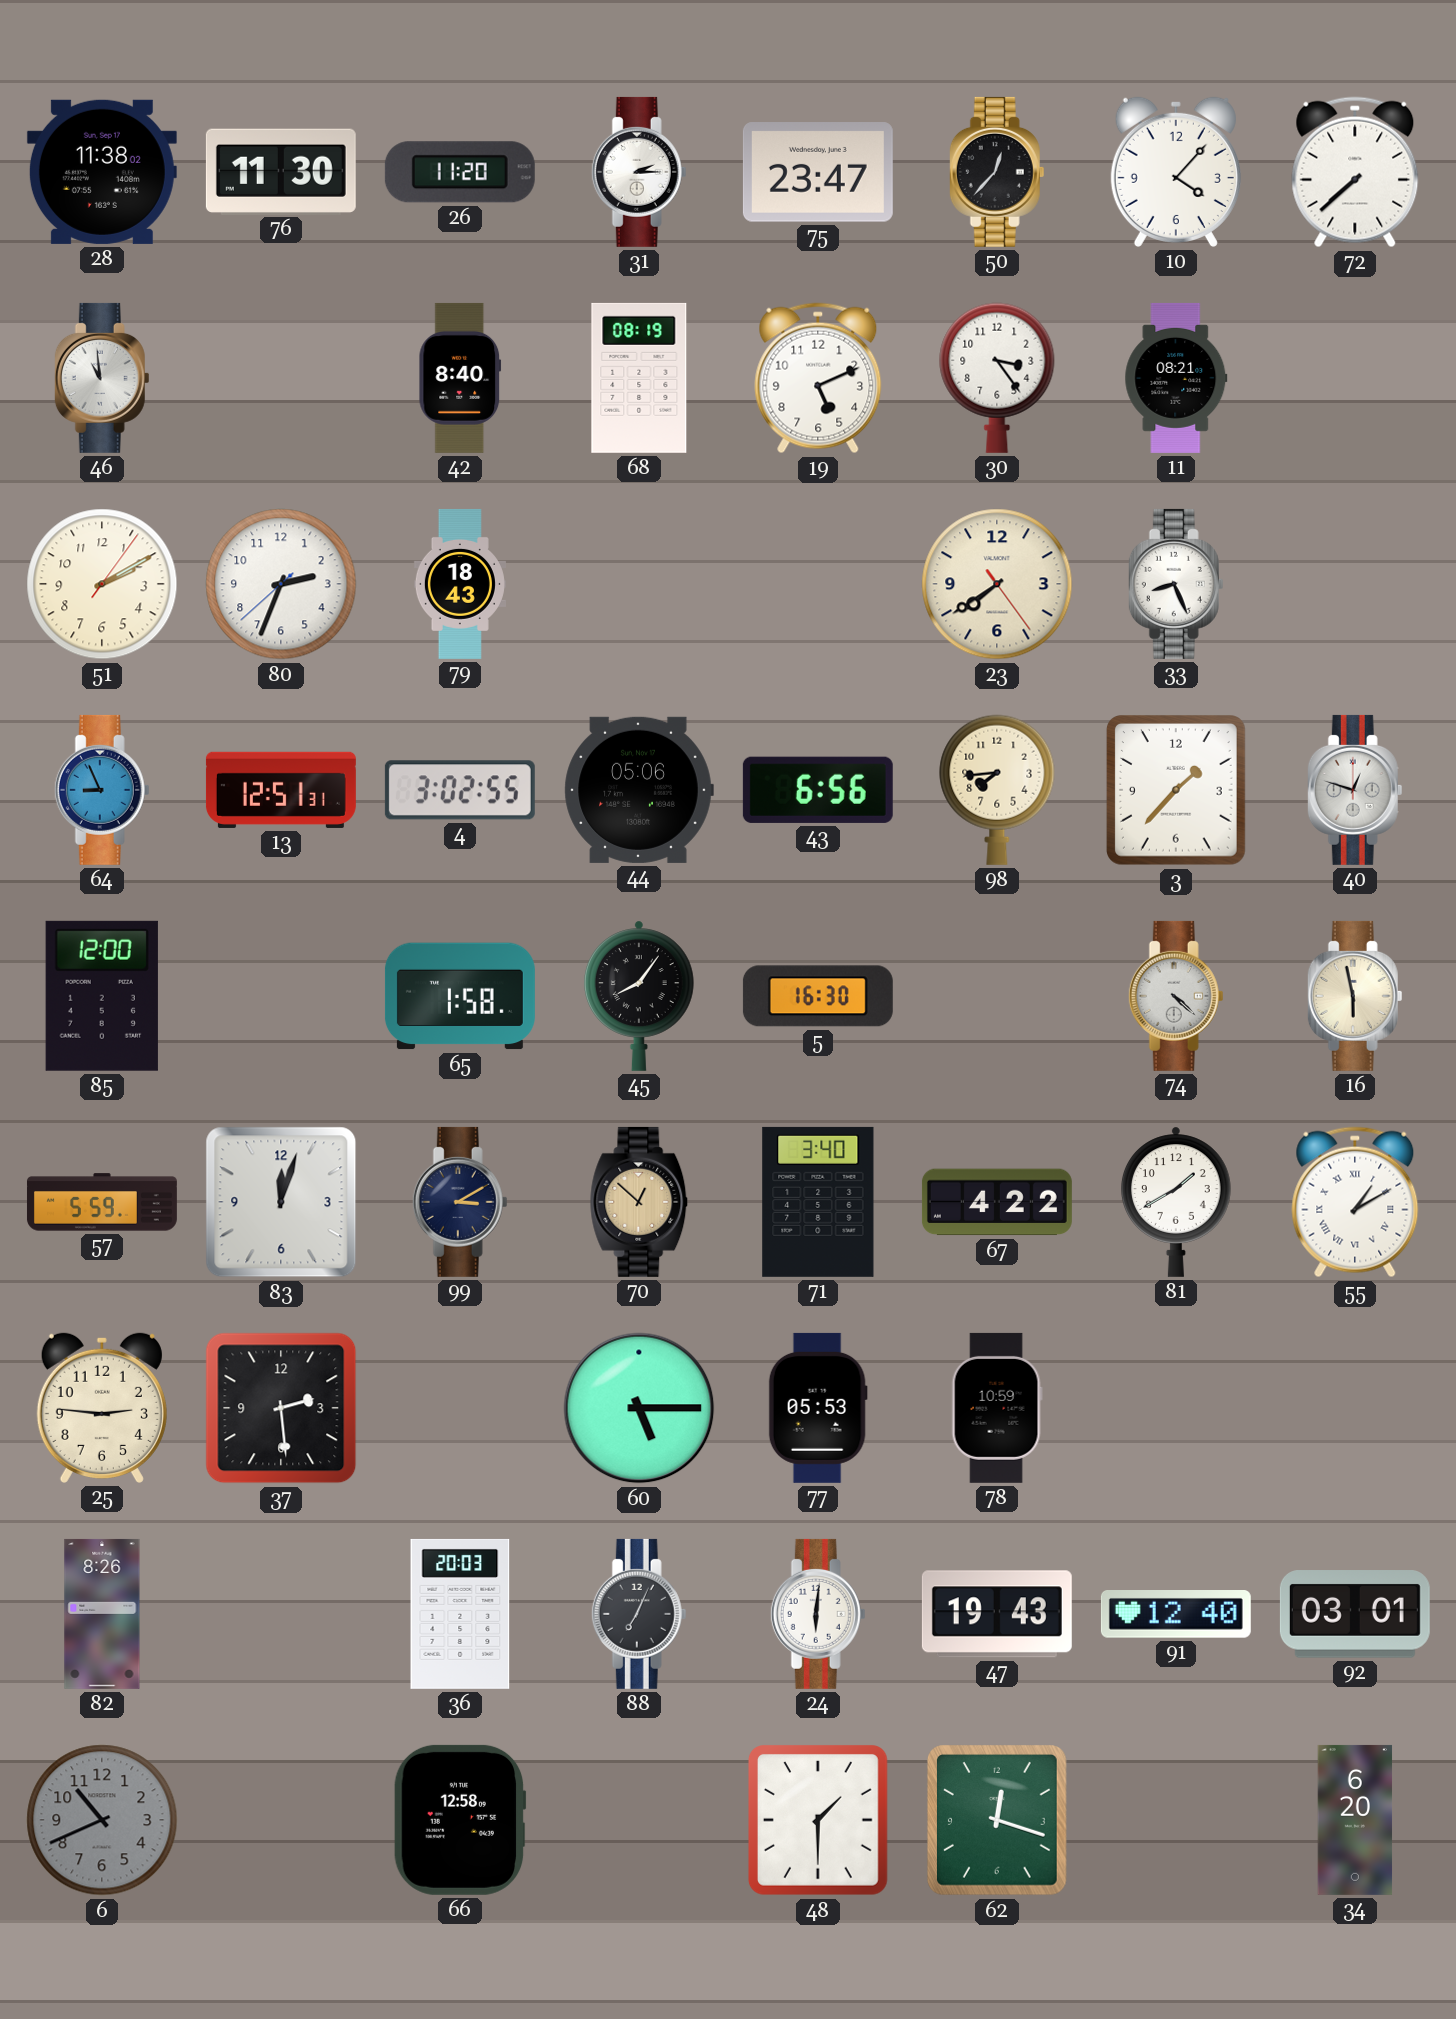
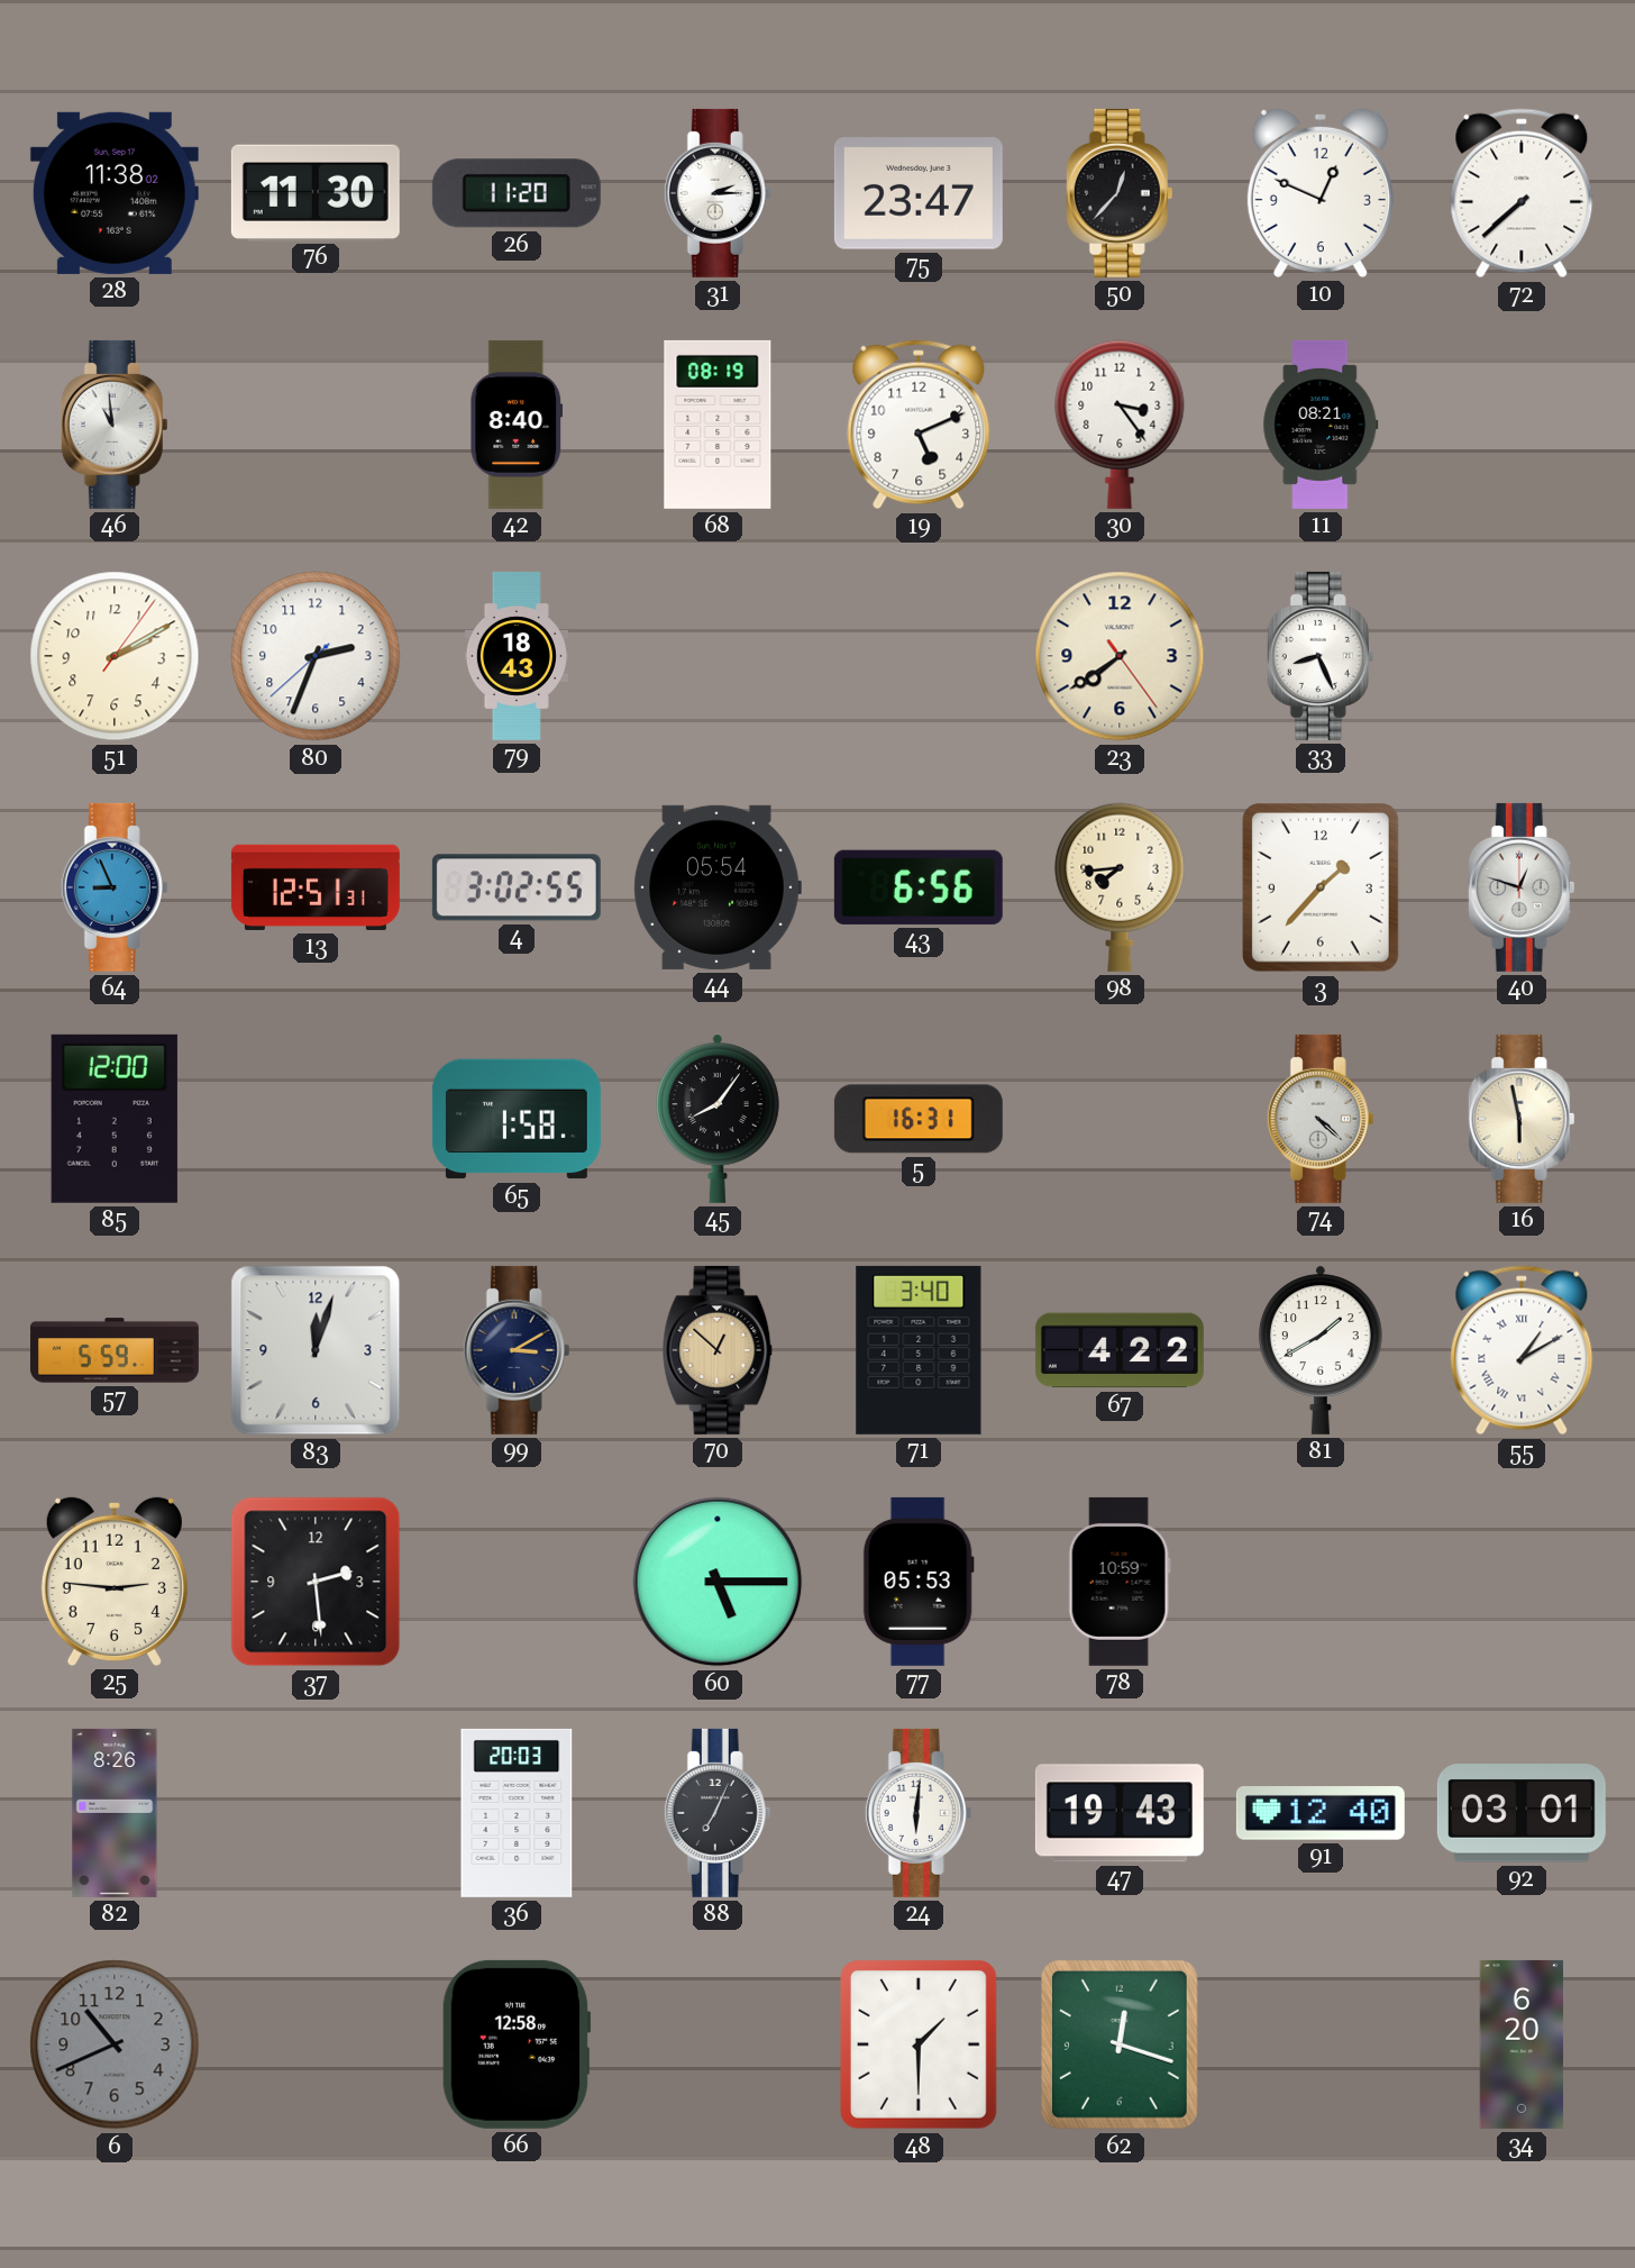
10: 4:07 -> 12:49
44: 05:06 -> 05:54
5: 16:30 -> 16:31
